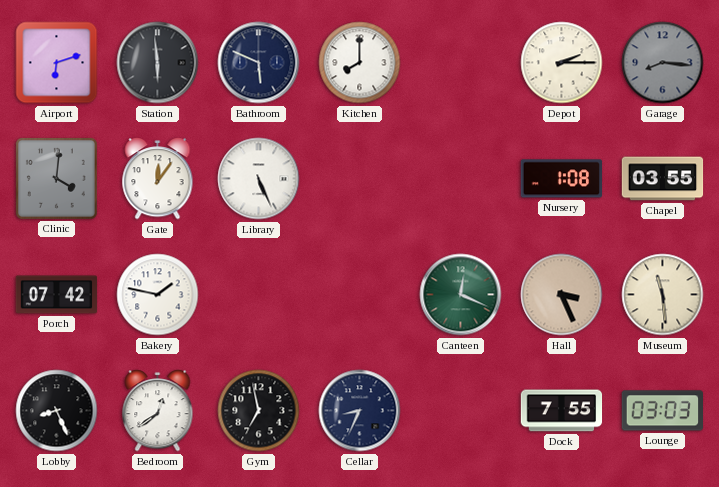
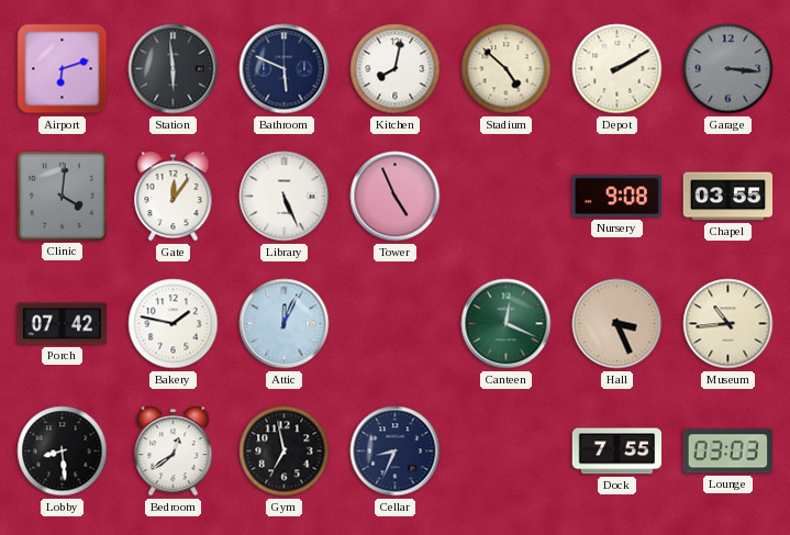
Kitchen: 8:00 -> 8:02
Stadium: none -> 4:52
Depot: 2:15 -> 2:10
Garage: 8:16 -> 3:16
Tower: none -> 4:56
Nursery: 1:08 -> 9:08
Attic: none -> 12:04
Museum: 11:29 -> 10:44
Lobby: 8:26 -> 8:29
